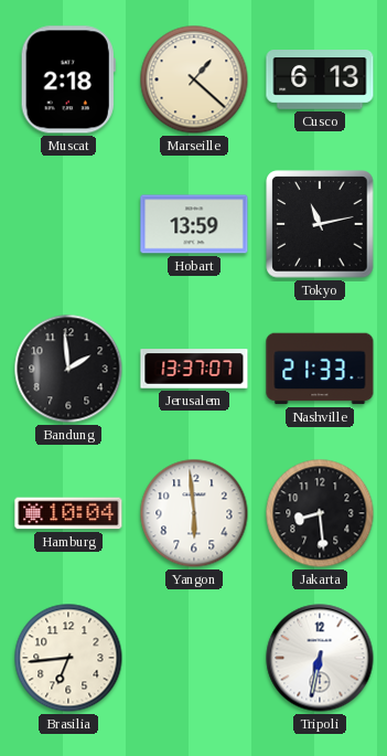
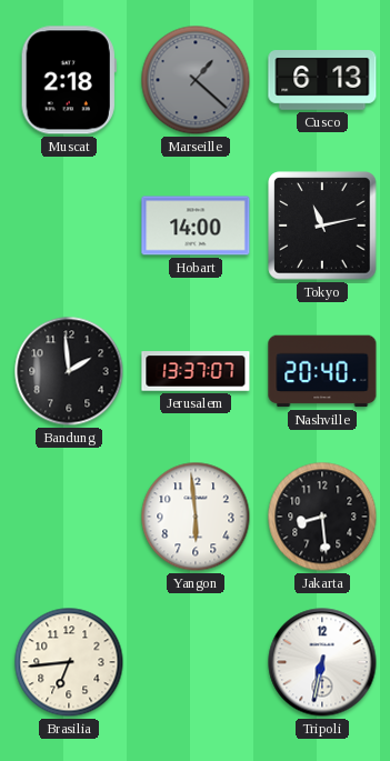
Marseille dial: cream -> grey
Hobart: 13:59 -> 14:00
Nashville: 21:33 -> 20:40
Hamburg: 10:04 -> none
